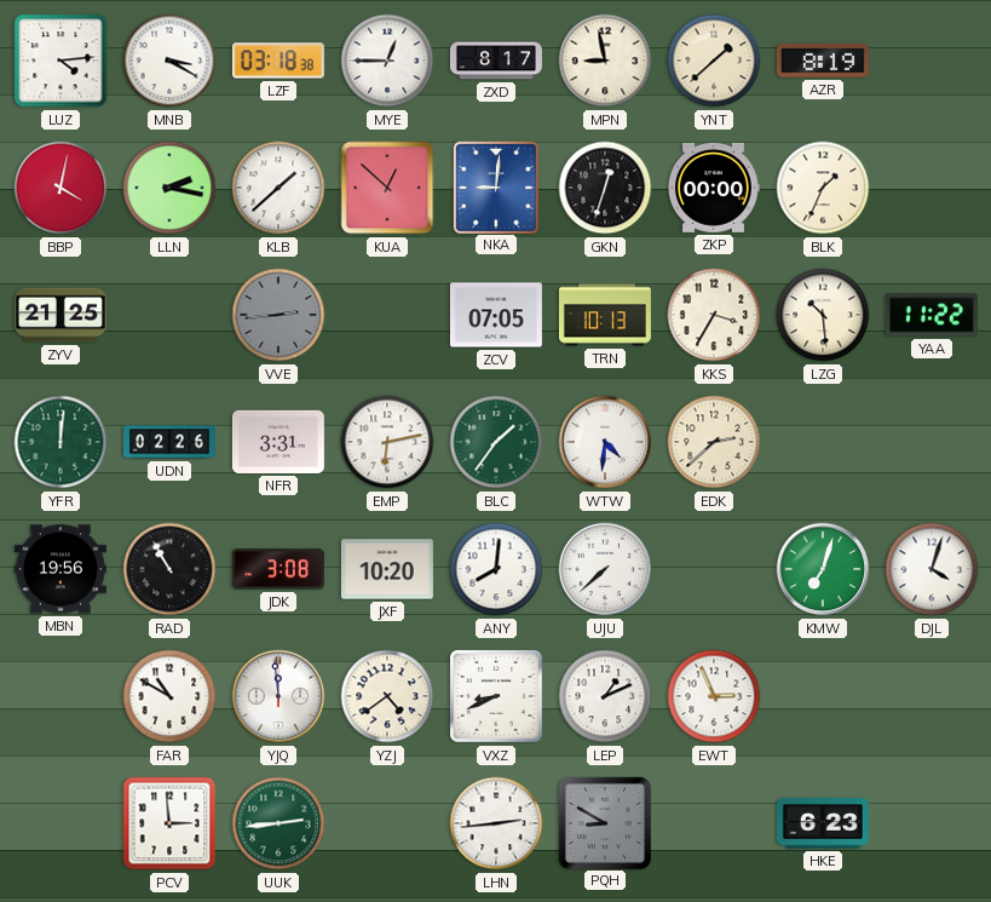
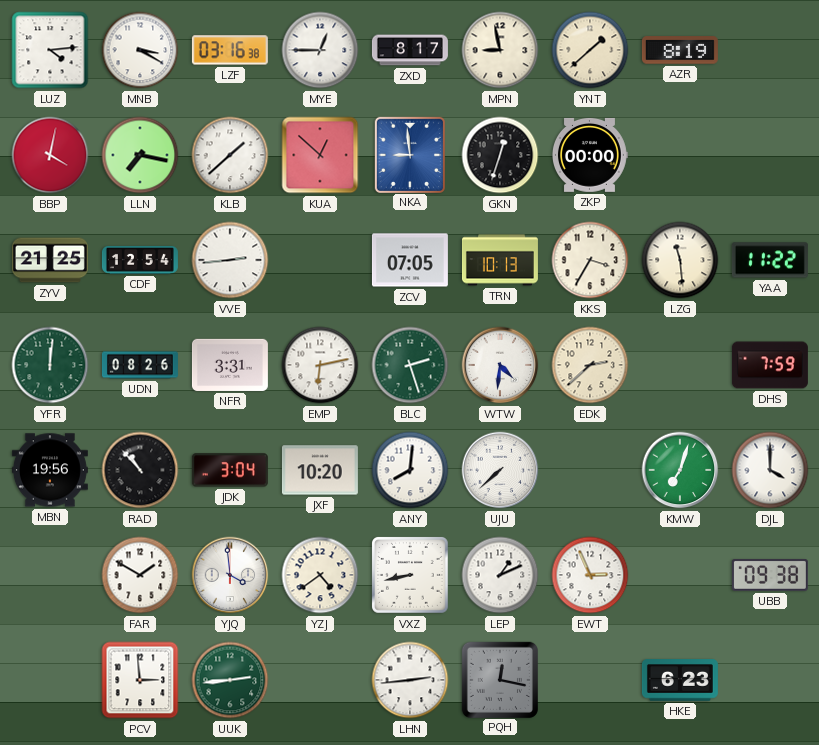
LZF: 03:18 -> 03:16
LLN: 2:17 -> 7:17
NKA: 9:01 -> 8:59
BLK: 1:34 -> none
CDF: none -> 12:54
VVE dial: grey -> white
LZG: 10:29 -> 11:29
UDN: 02:26 -> 08:26
BLC: 1:36 -> 2:27
DHS: none -> 7:59
RAD: 10:55 -> 10:53
JDK: 3:08 -> 3:04
DJL: 4:03 -> 4:00
FAR: 10:50 -> 1:50
YJQ: 11:59 -> 3:59
VXZ: 8:41 -> 8:43
UBB: none -> 09:38
PQH: 8:50 -> 12:17
